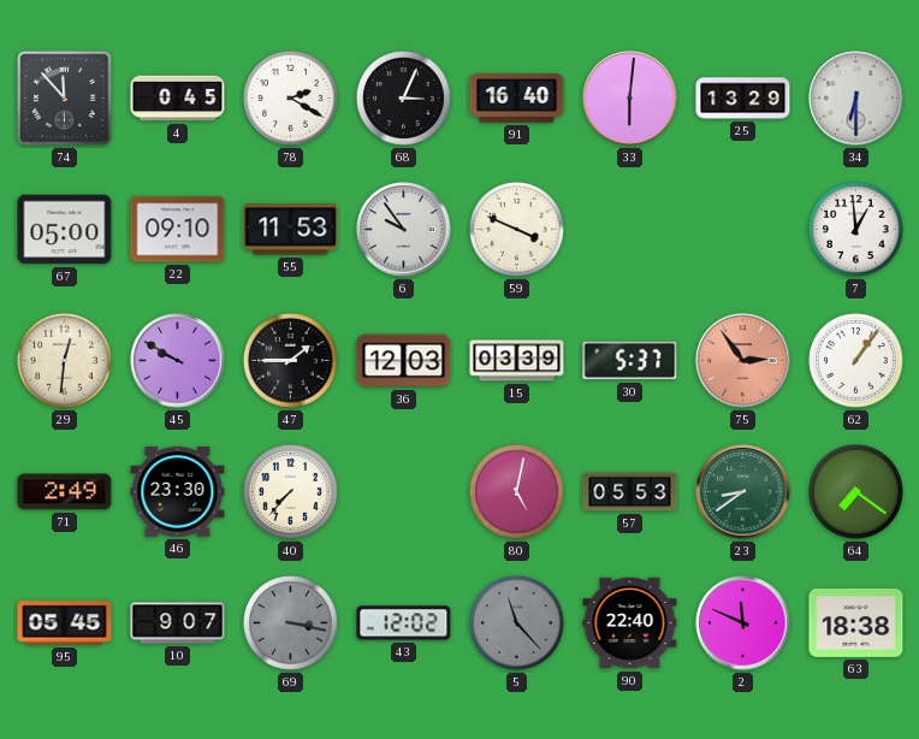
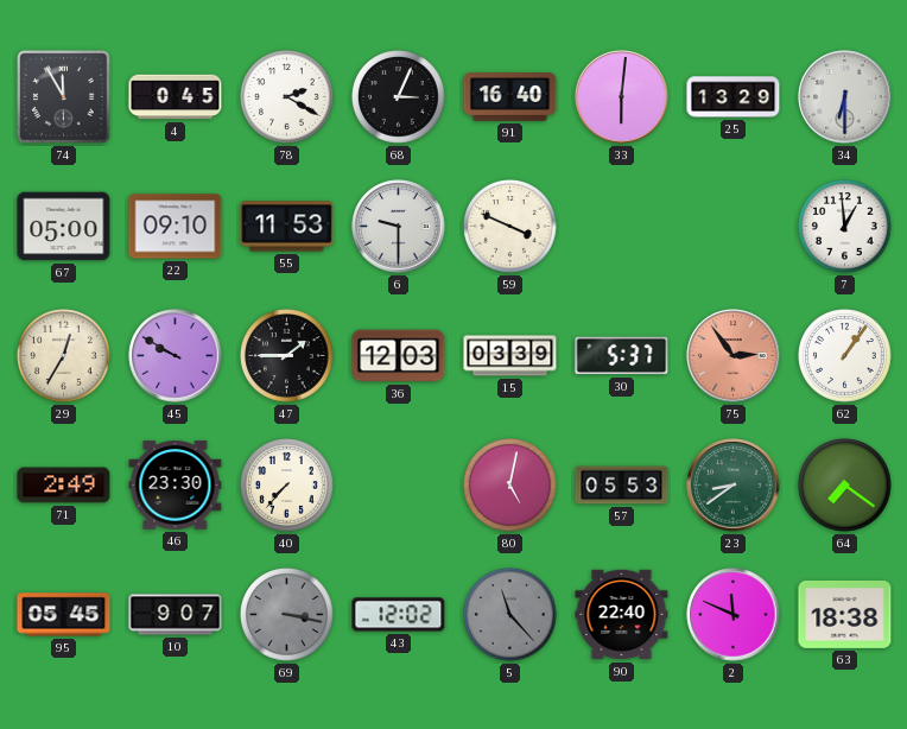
74: 11:53 -> 11:55
6: 9:54 -> 9:30
29: 12:31 -> 12:35
